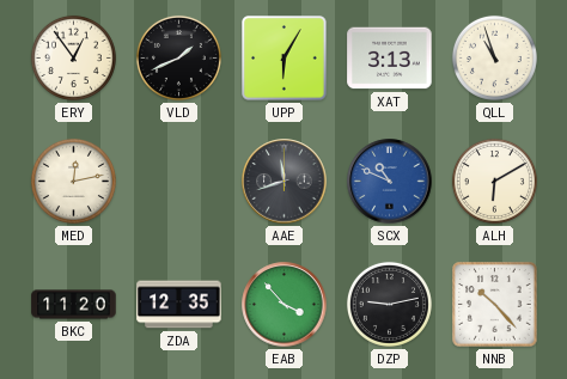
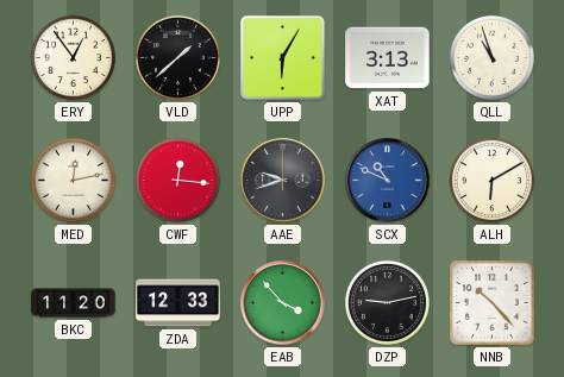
VLD: 1:41 -> 1:38
CWF: none -> 12:16
AAE: 11:42 -> 9:42
ZDA: 12:35 -> 12:33
